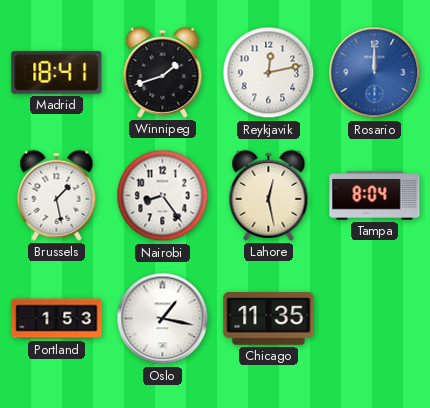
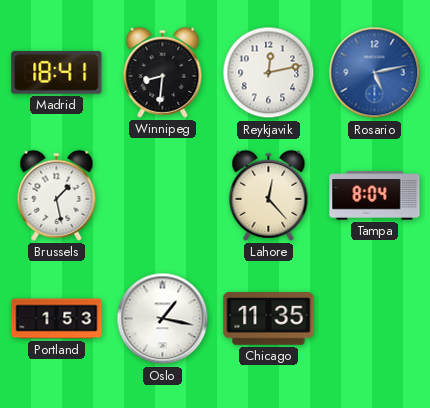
Winnipeg: 1:42 -> 8:31
Rosario: 12:00 -> 5:13
Nairobi: 8:24 -> none
Lahore: 12:28 -> 12:23
